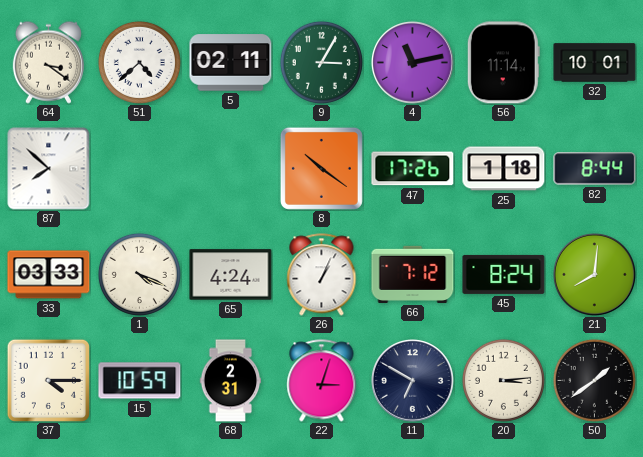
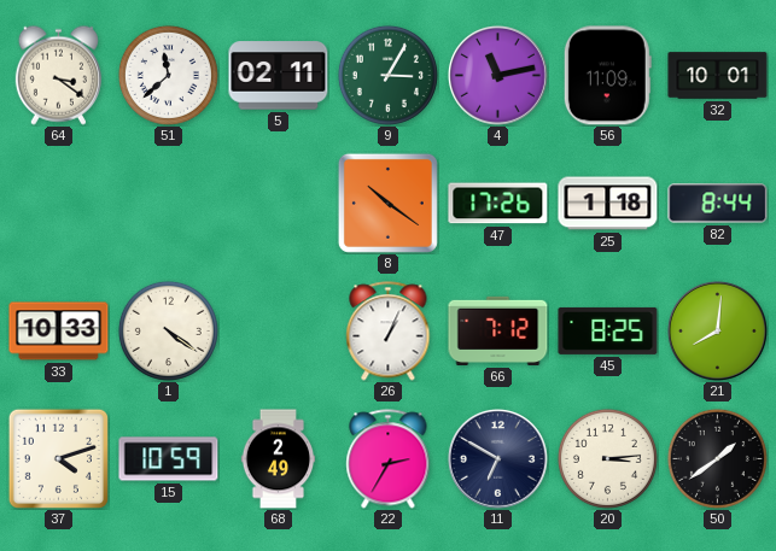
51: 4:38 -> 11:38
56: 11:14 -> 11:09
87: 7:52 -> none
33: 03:33 -> 10:33
1: 4:19 -> 4:21
65: 4:24 -> none
45: 8:24 -> 8:25
37: 4:15 -> 4:12
68: 2:31 -> 2:49
22: 3:03 -> 2:35
